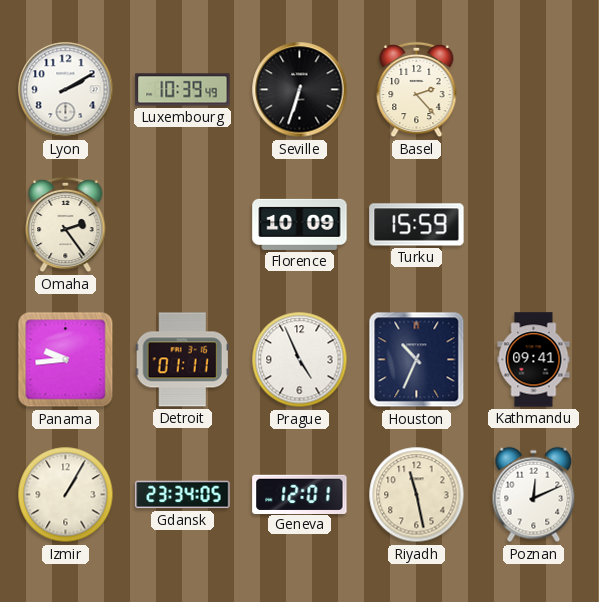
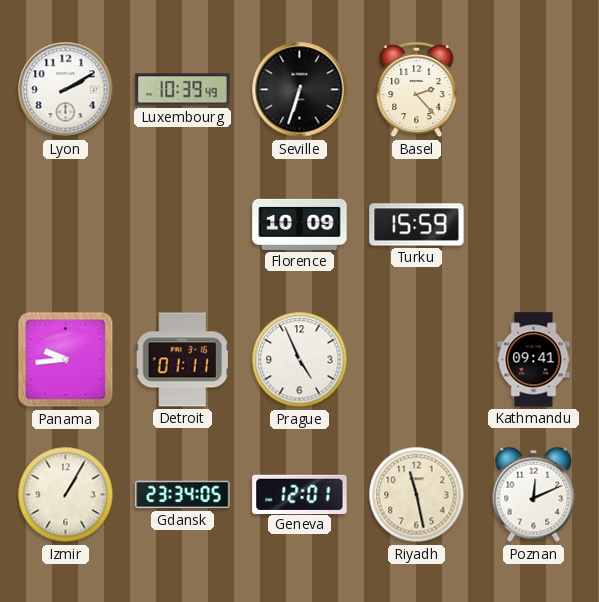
Omaha: 2:24 -> none
Houston: 10:34 -> none
